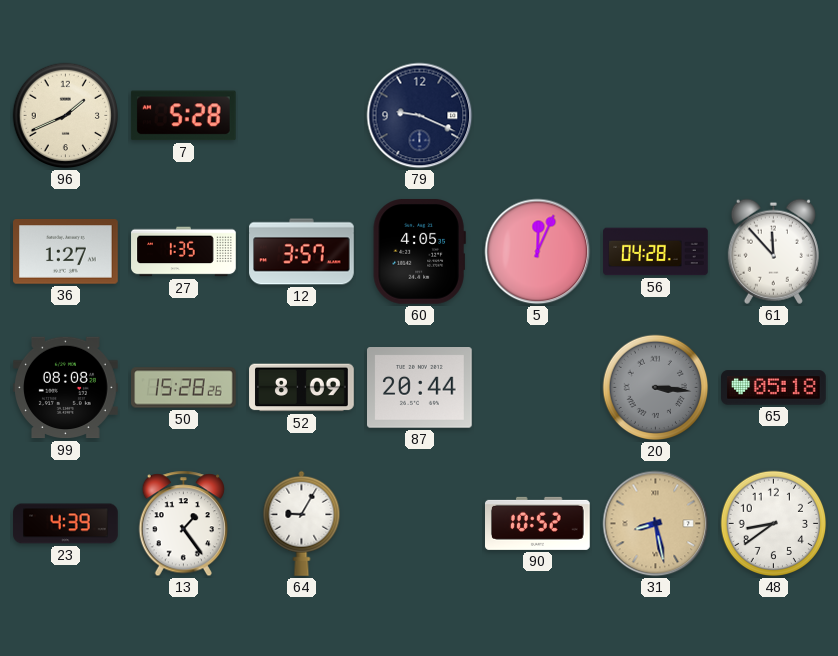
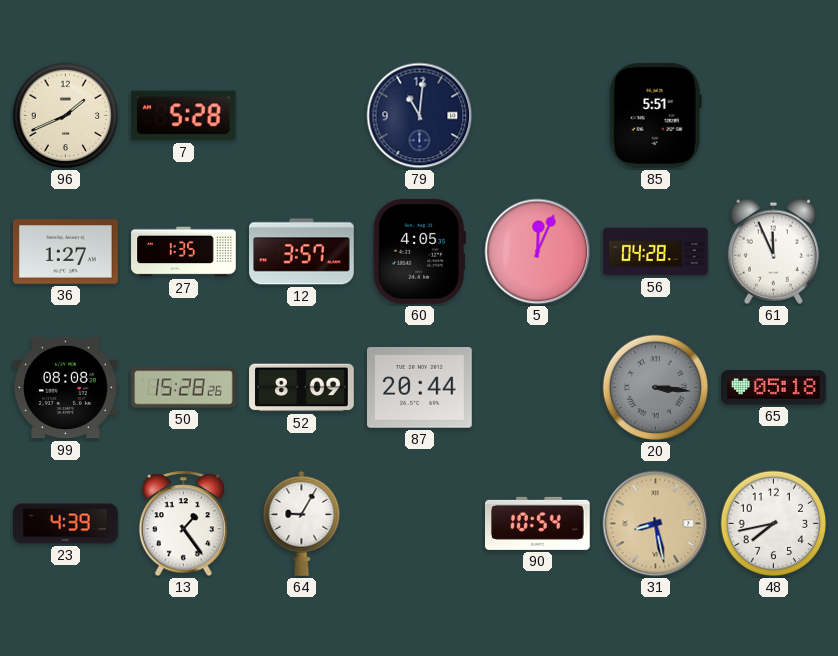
79: 9:19 -> 11:01
85: none -> 5:51
61: 11:53 -> 11:56
90: 10:52 -> 10:54
48: 8:39 -> 7:43
